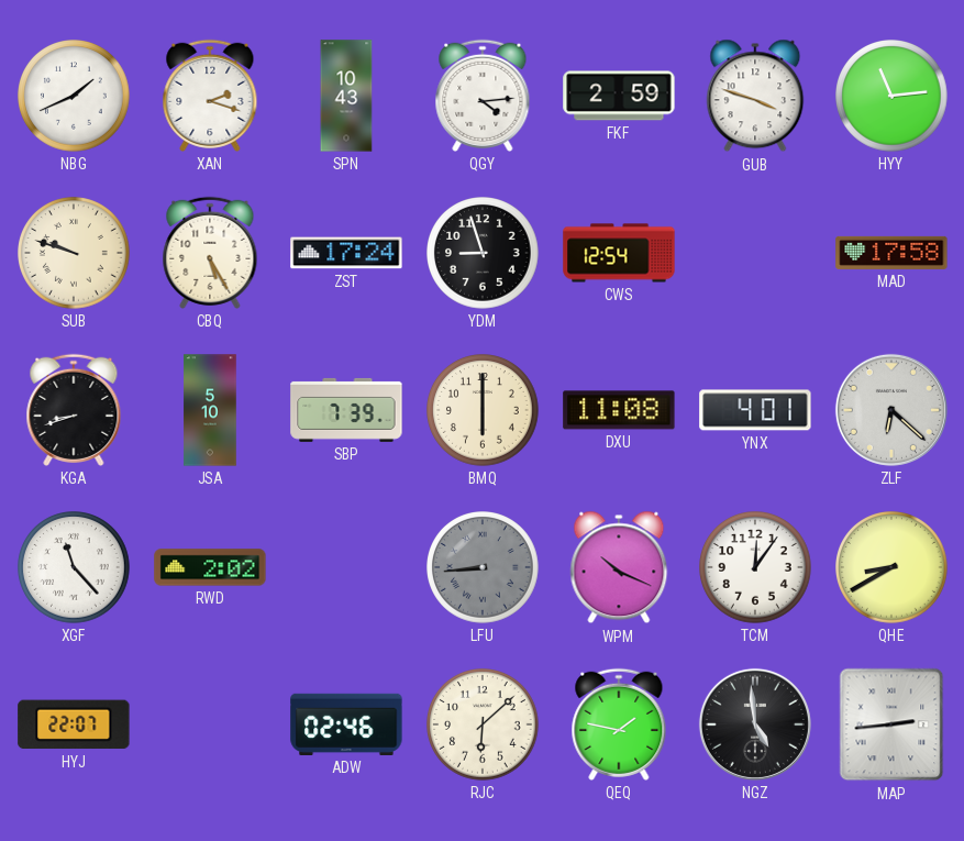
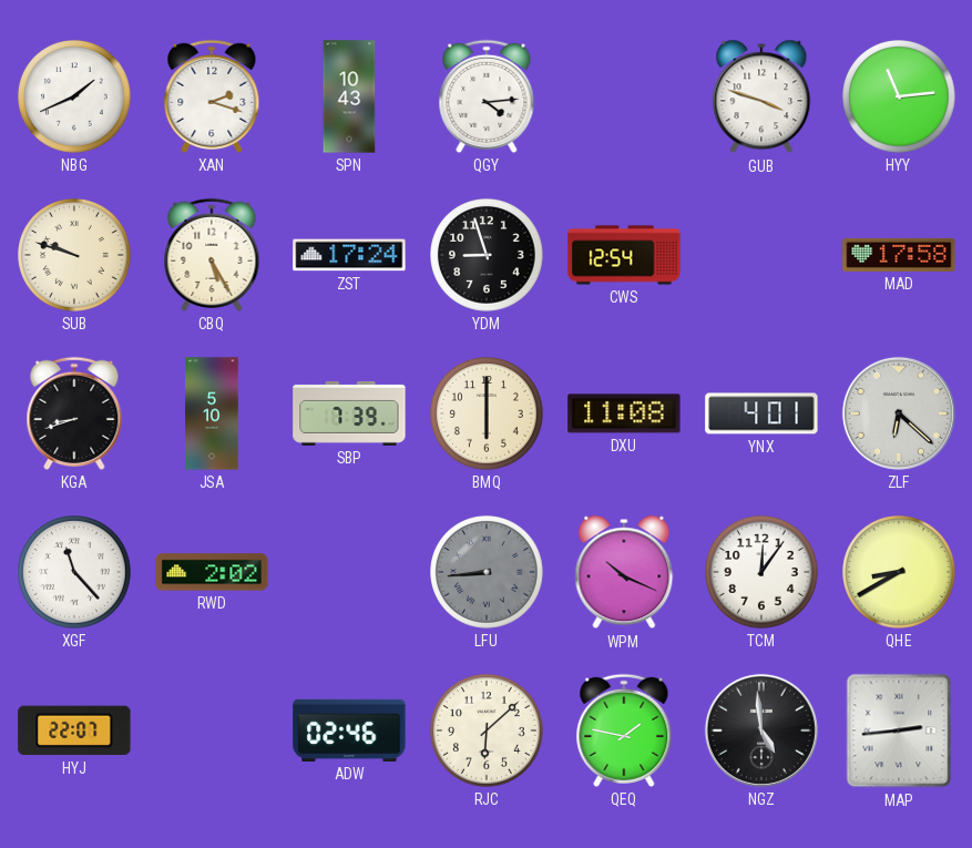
FKF: 2:59 -> none
